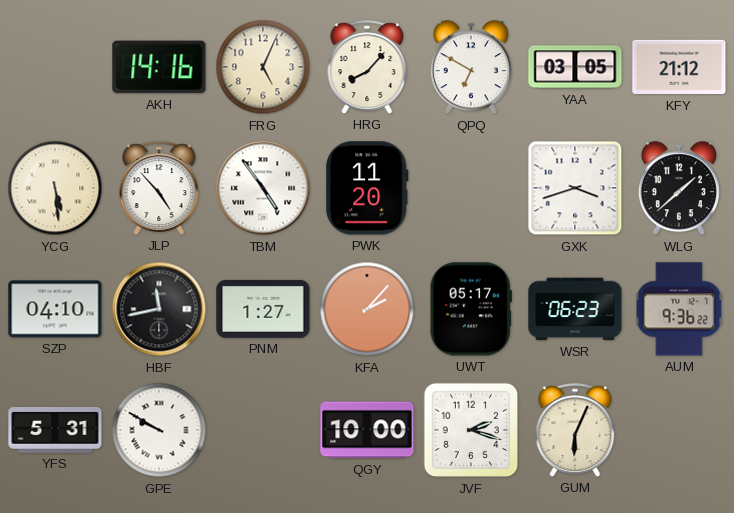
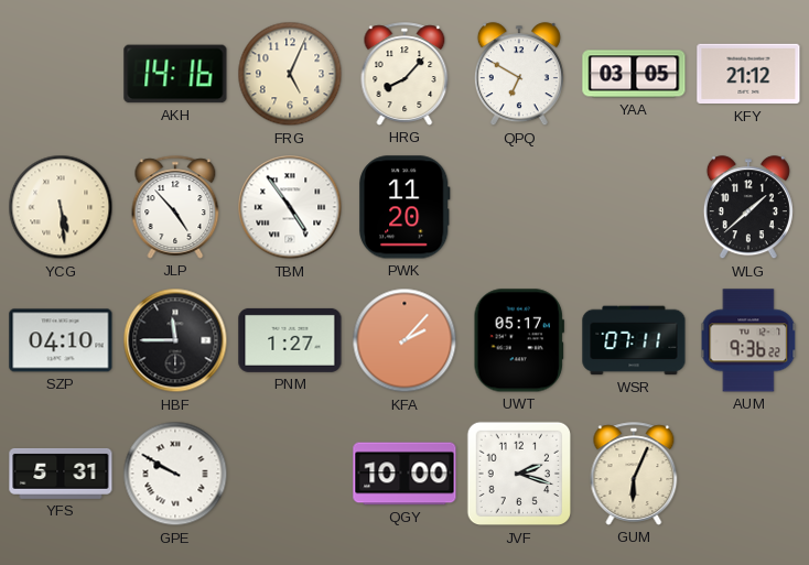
GXK: 3:42 -> none
HBF: 11:43 -> 11:45
WSR: 06:23 -> 07:11
